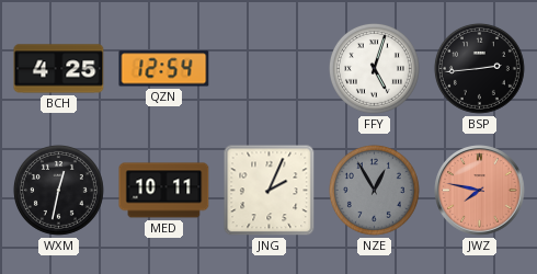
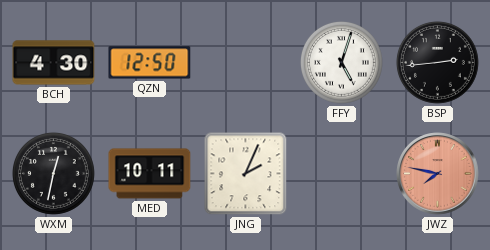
BCH: 4:25 -> 4:30
QZN: 12:54 -> 12:50
NZE: 12:55 -> none
